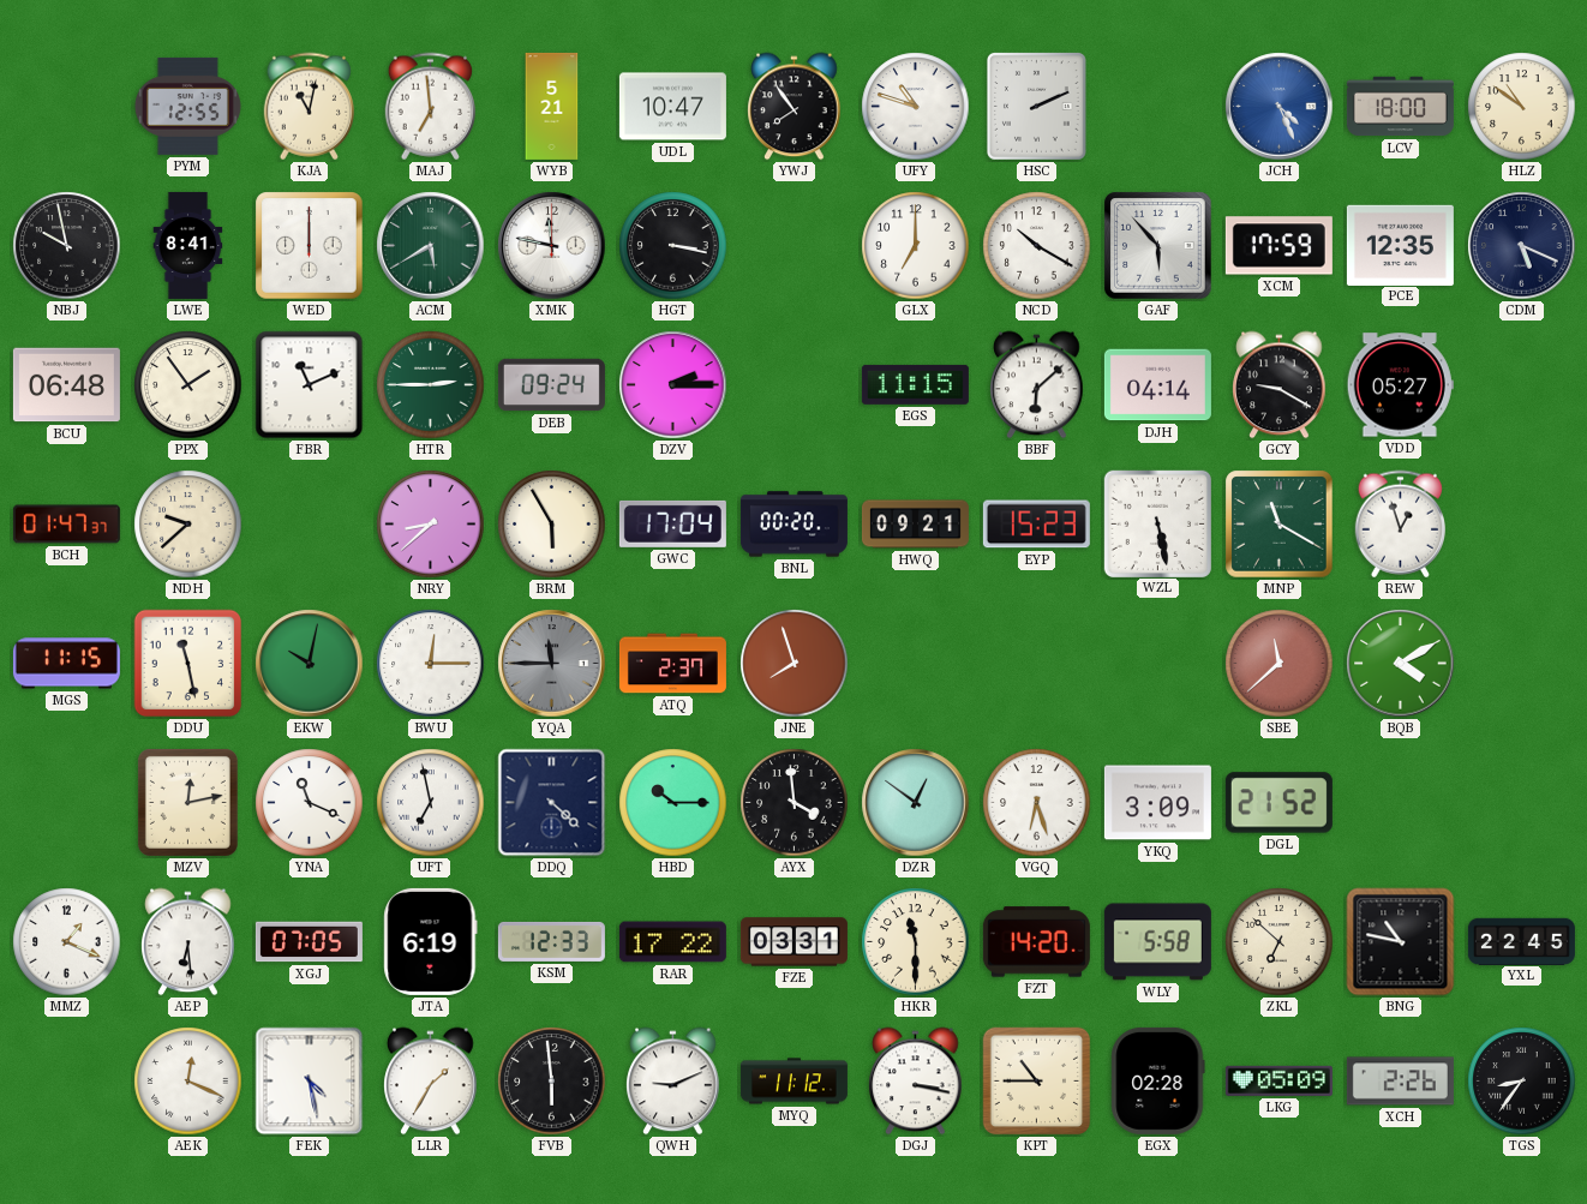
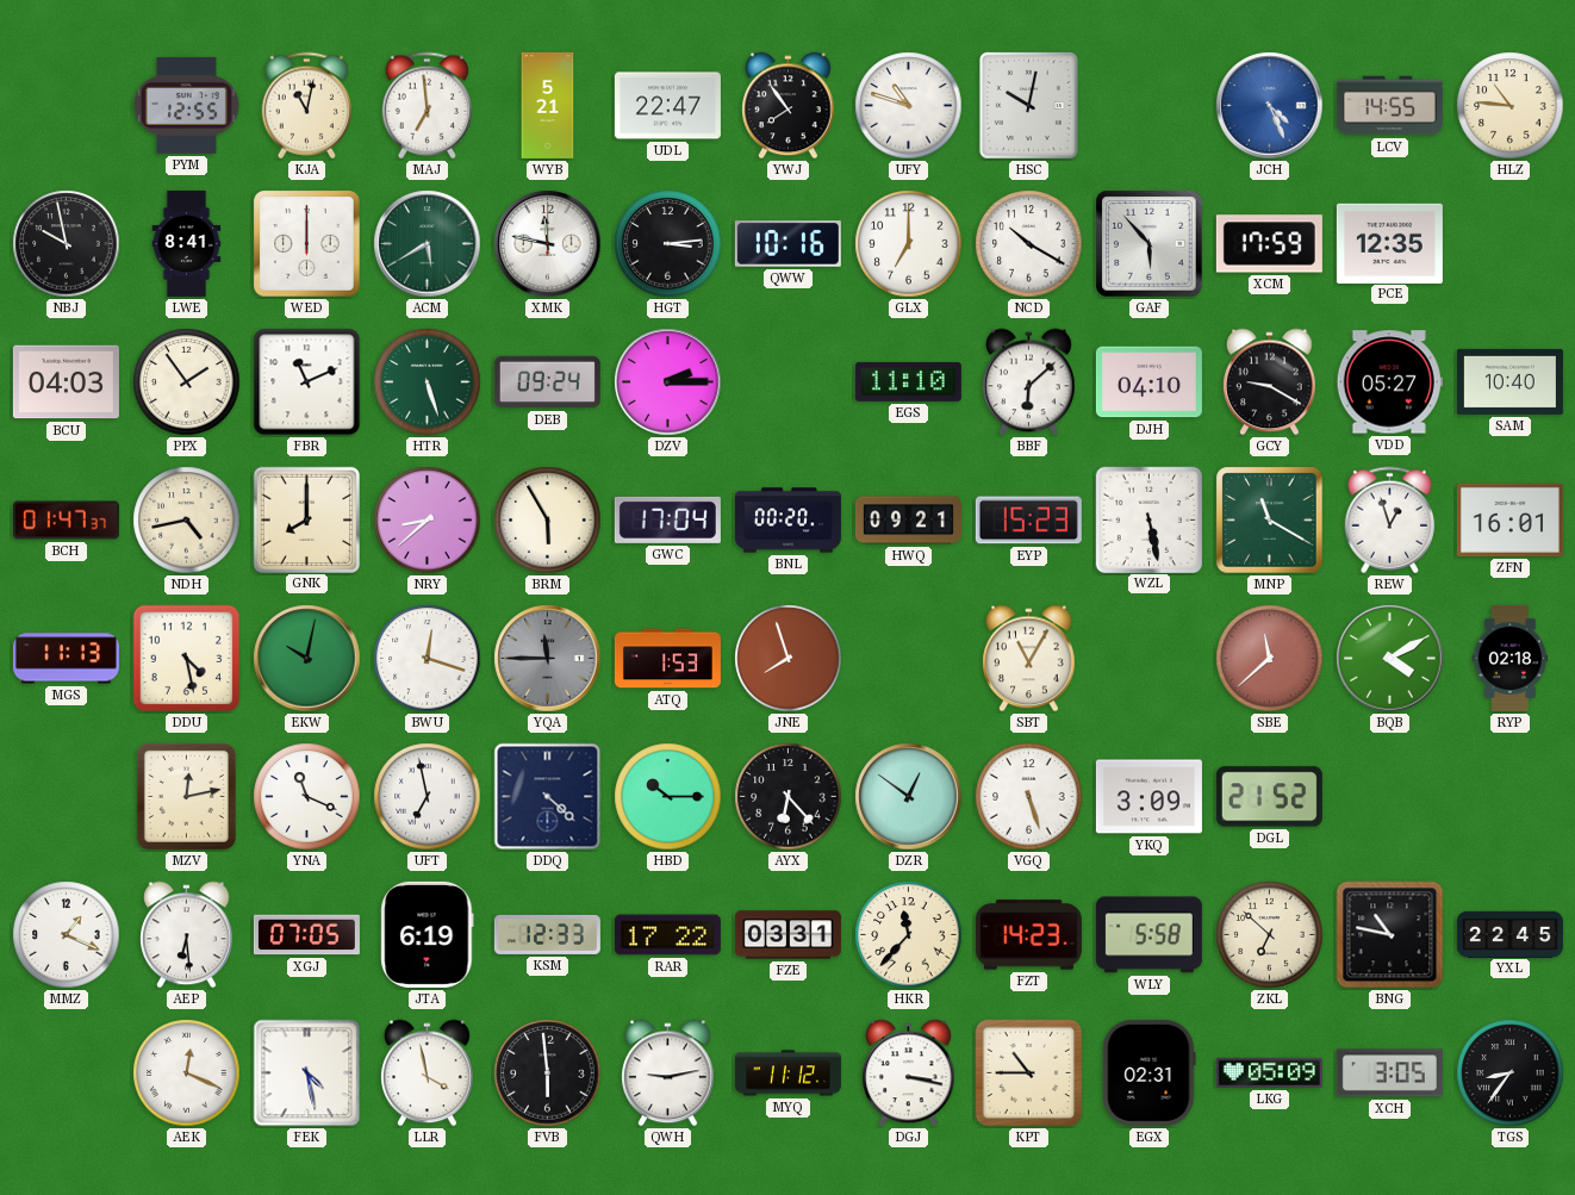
UDL: 10:47 -> 22:47
HSC: 2:11 -> 10:02
LCV: 18:00 -> 14:55
HLZ: 10:51 -> 10:46
HGT: 3:17 -> 3:14
QWW: none -> 10:16
CDM: 5:19 -> none
BCU: 06:48 -> 04:03
HTR: 2:45 -> 5:27
EGS: 11:15 -> 11:10
DJH: 04:14 -> 04:10
SAM: none -> 10:40
NDH: 9:38 -> 4:43
GNK: none -> 8:00
ZFN: none -> 16:01
MGS: 11:15 -> 11:13
DDU: 11:28 -> 4:28
BWU: 12:15 -> 12:18
ATQ: 2:37 -> 1:53
SBT: none -> 11:05
RYP: none -> 02:18
AYX: 3:59 -> 6:23
VGQ: 6:27 -> 5:27
HKR: 11:30 -> 11:37
FZT: 14:20 -> 14:23
LLR: 1:35 -> 3:58
QWH: 9:11 -> 9:13
EGX: 02:28 -> 02:31
XCH: 2:26 -> 3:05
